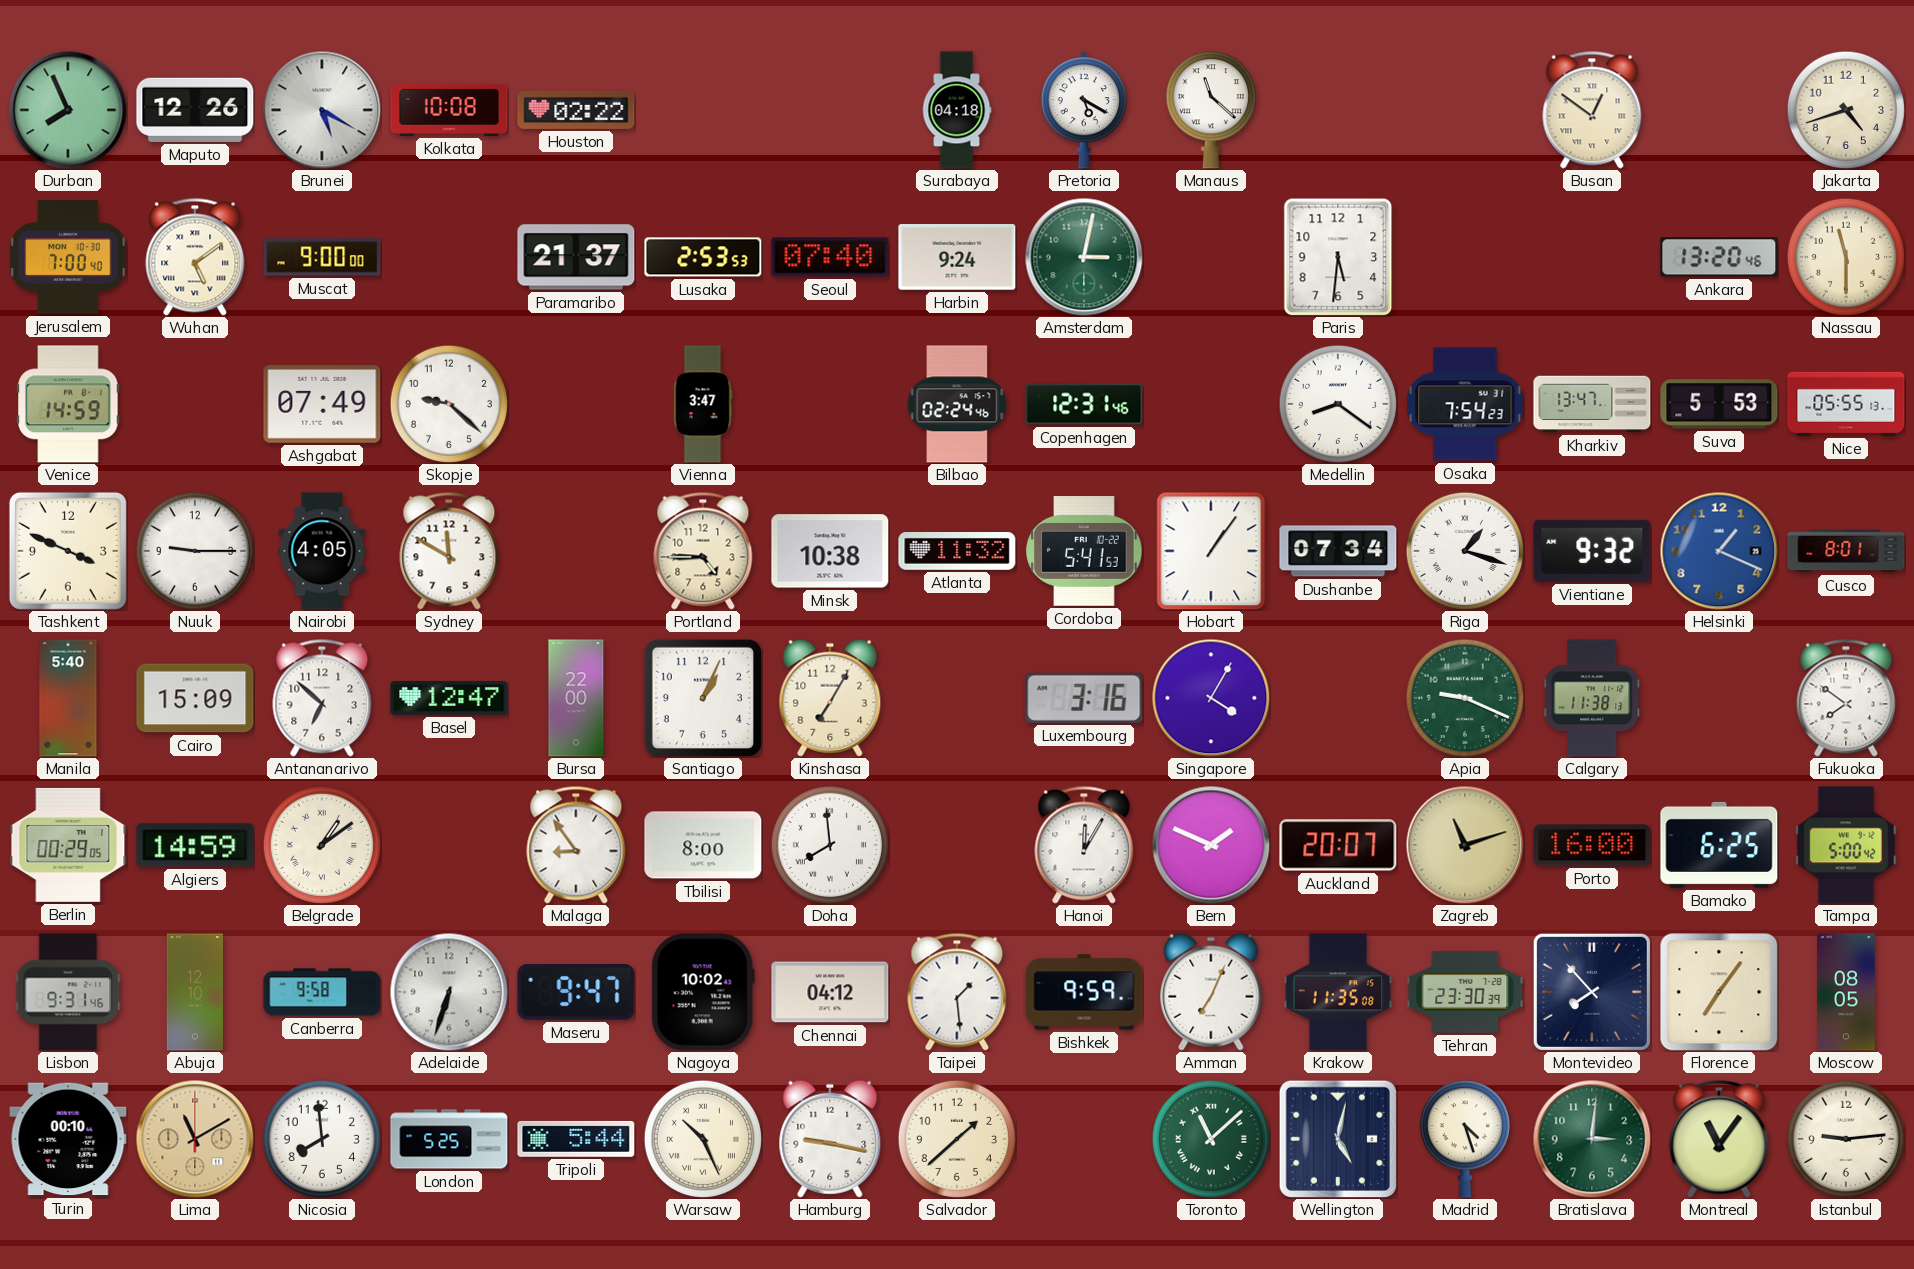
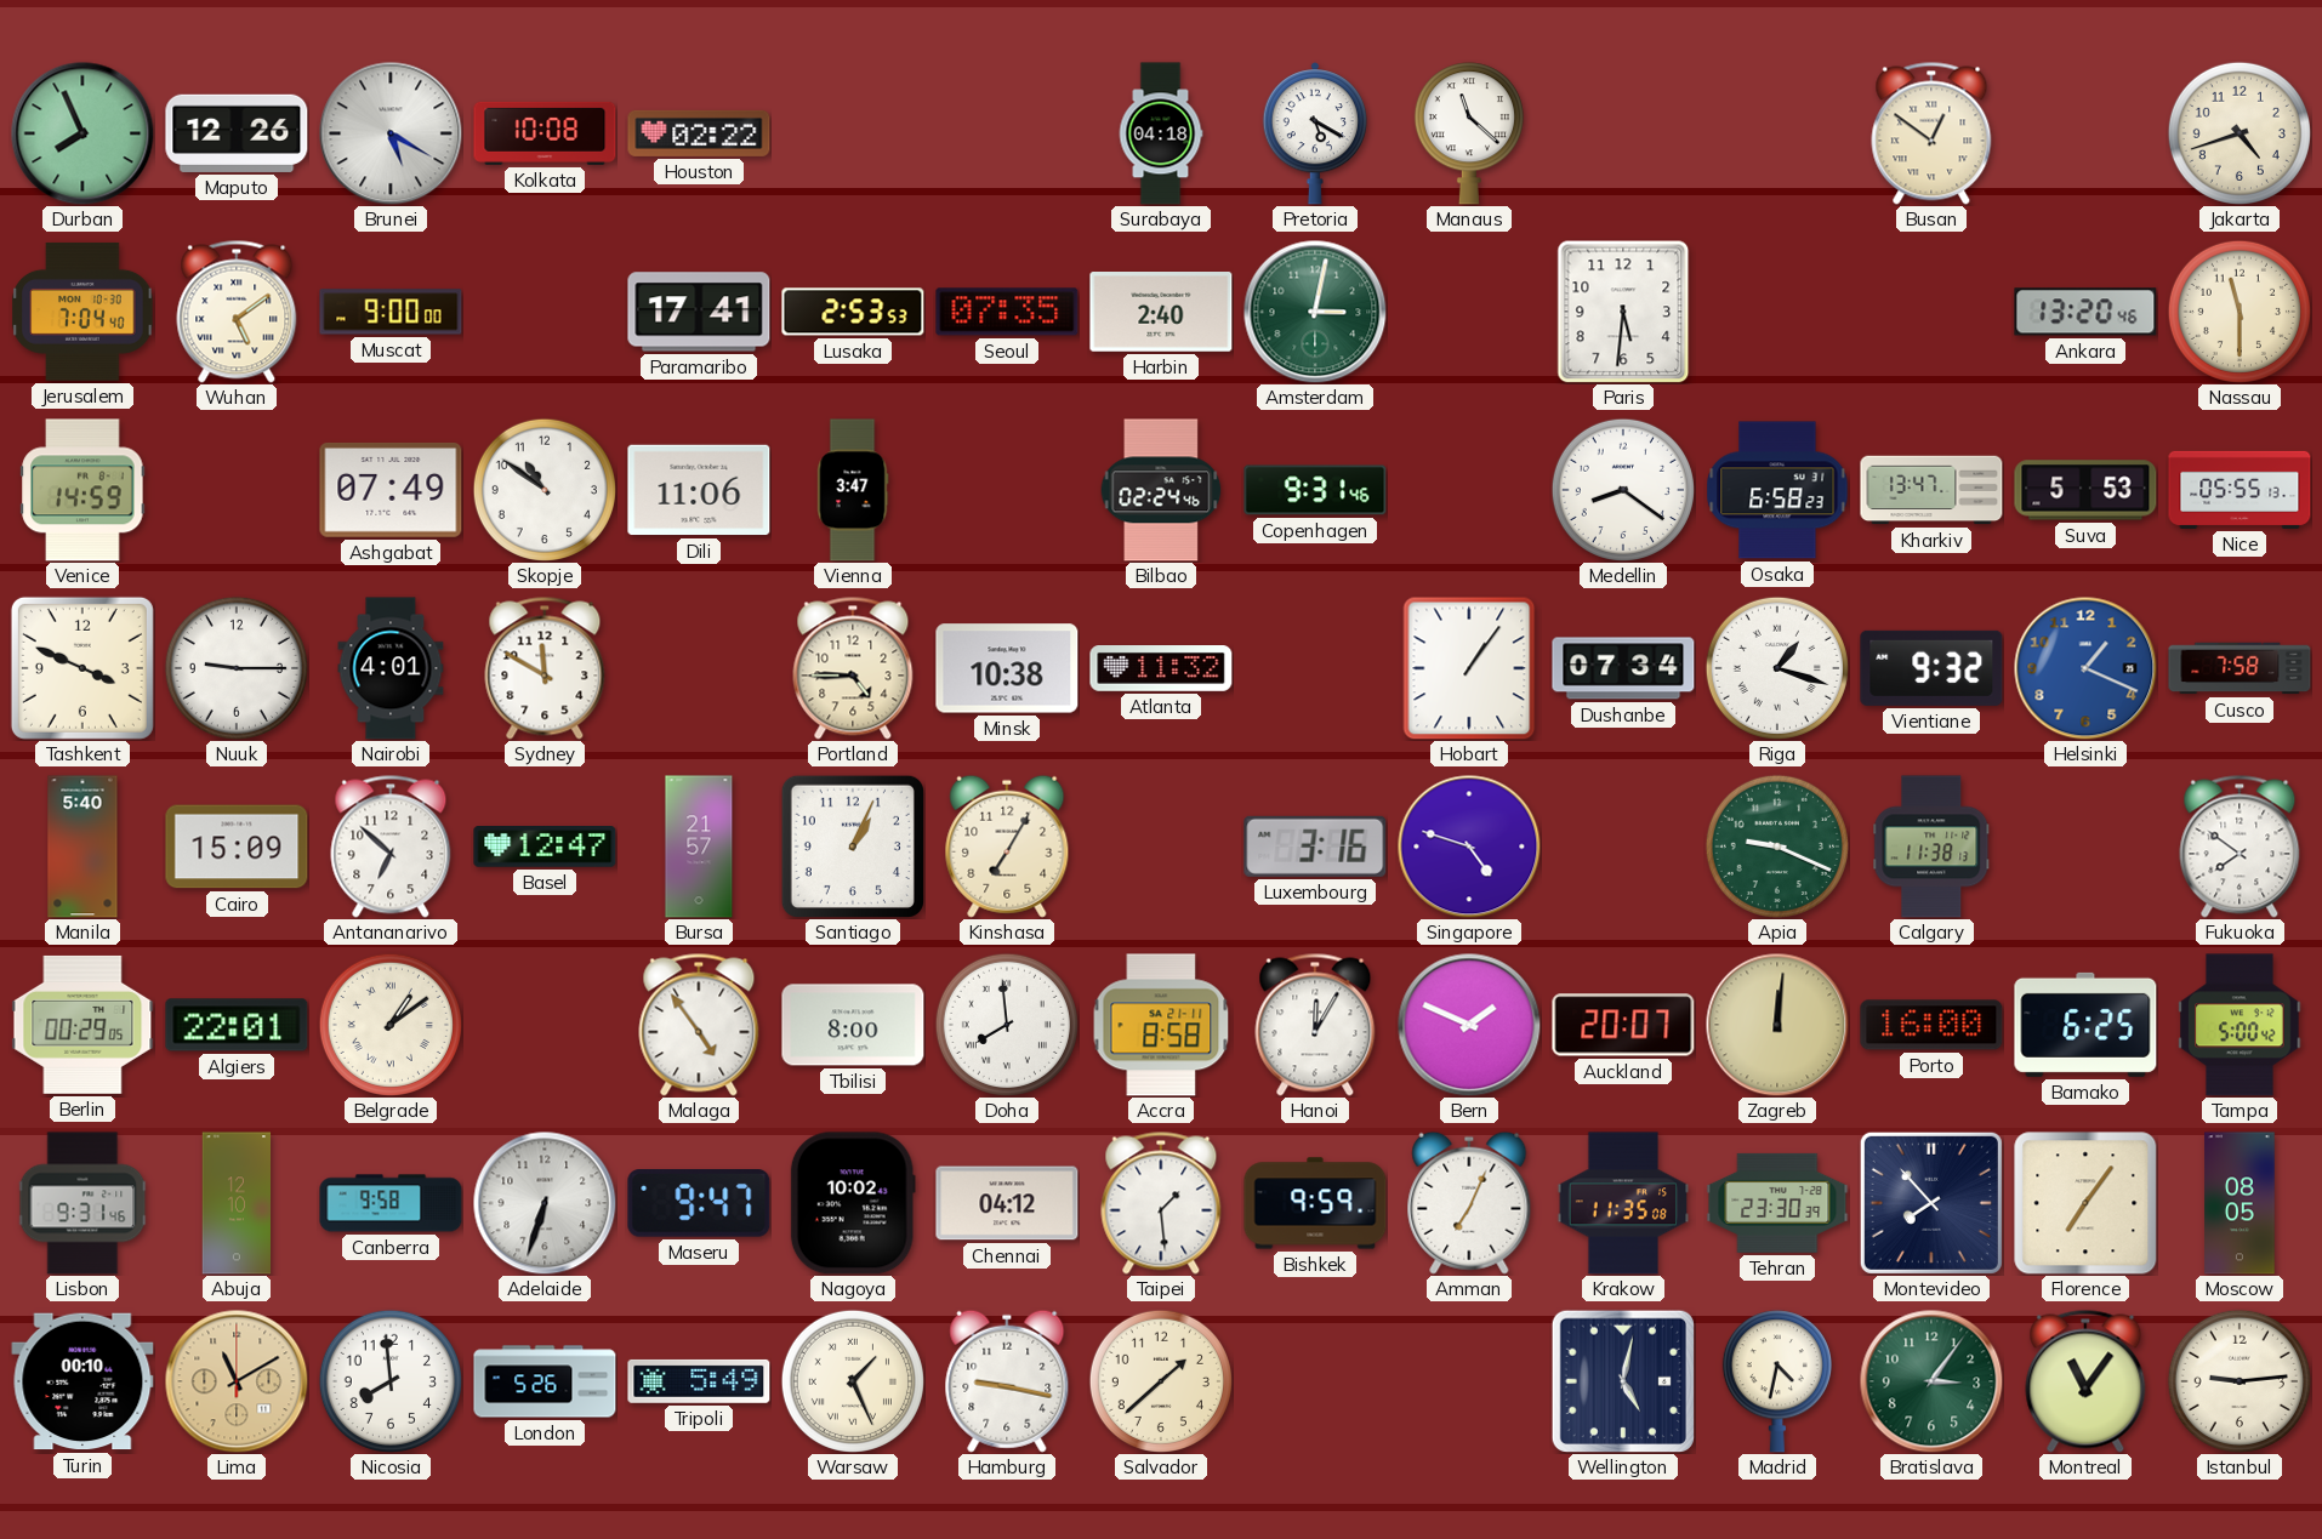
Jerusalem: 7:00 -> 7:04
Paramaribo: 21:37 -> 17:41
Seoul: 07:40 -> 07:35
Harbin: 9:24 -> 2:40
Skopje: 9:22 -> 10:51
Dili: none -> 11:06
Copenhagen: 12:31 -> 9:31
Osaka: 7:54 -> 6:58
Nairobi: 4:05 -> 4:01
Cordoba: 5:41 -> none
Cusco: 8:01 -> 7:58
Bursa: 22:00 -> 21:57
Singapore: 4:05 -> 4:48
Algiers: 14:59 -> 22:01
Malaga: 8:54 -> 4:54
Accra: none -> 8:58
Zagreb: 11:12 -> 12:01
London: 5:25 -> 5:26
Tripoli: 5:44 -> 5:49
Warsaw: 10:26 -> 1:26
Toronto: 11:08 -> none
Madrid: 4:27 -> 4:32
Bratislava: 3:01 -> 3:06
